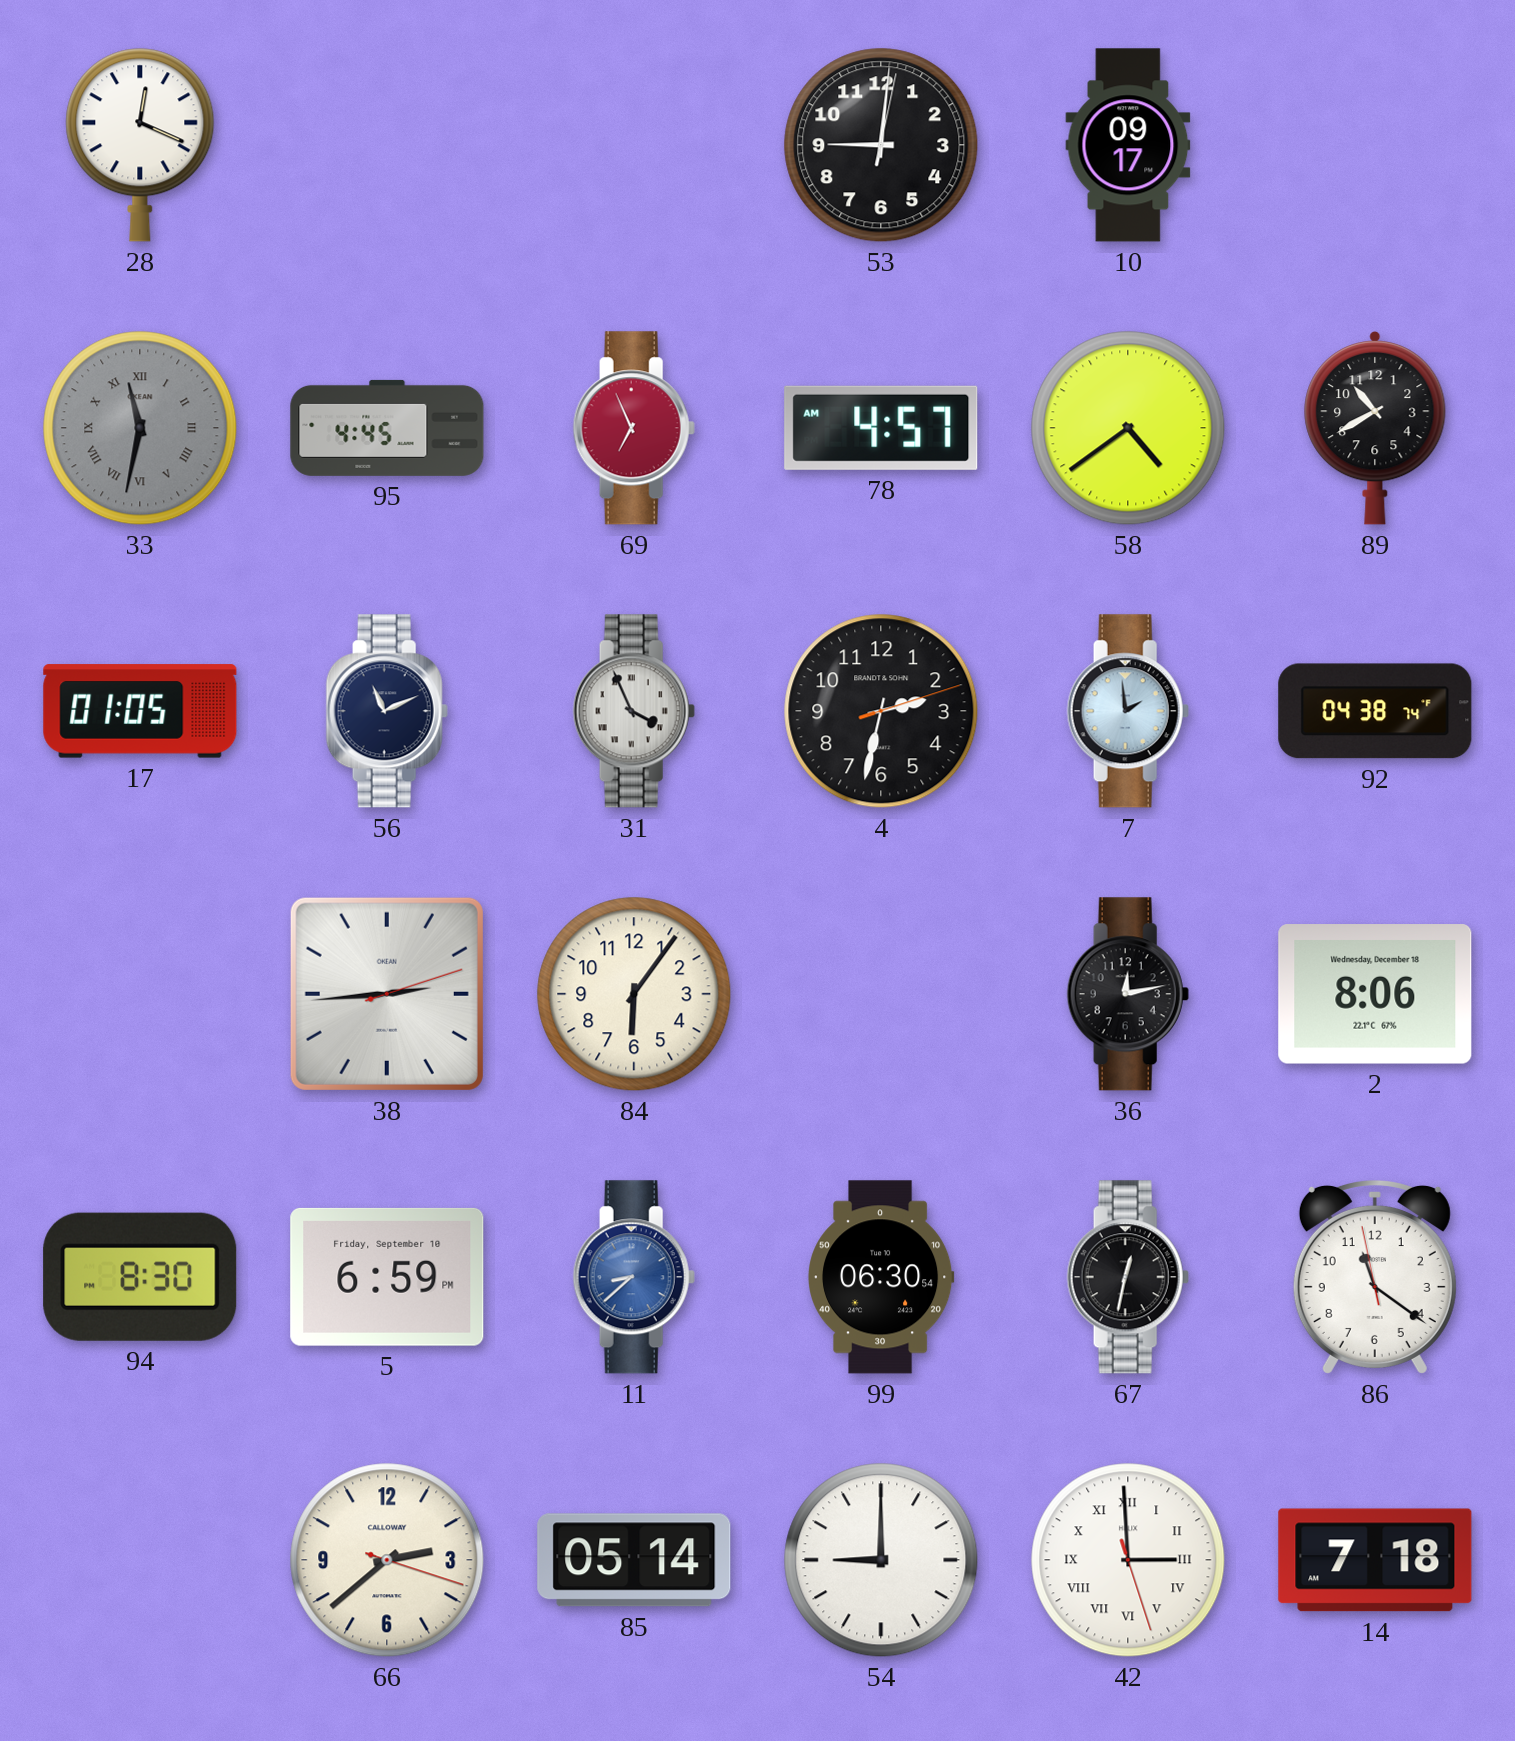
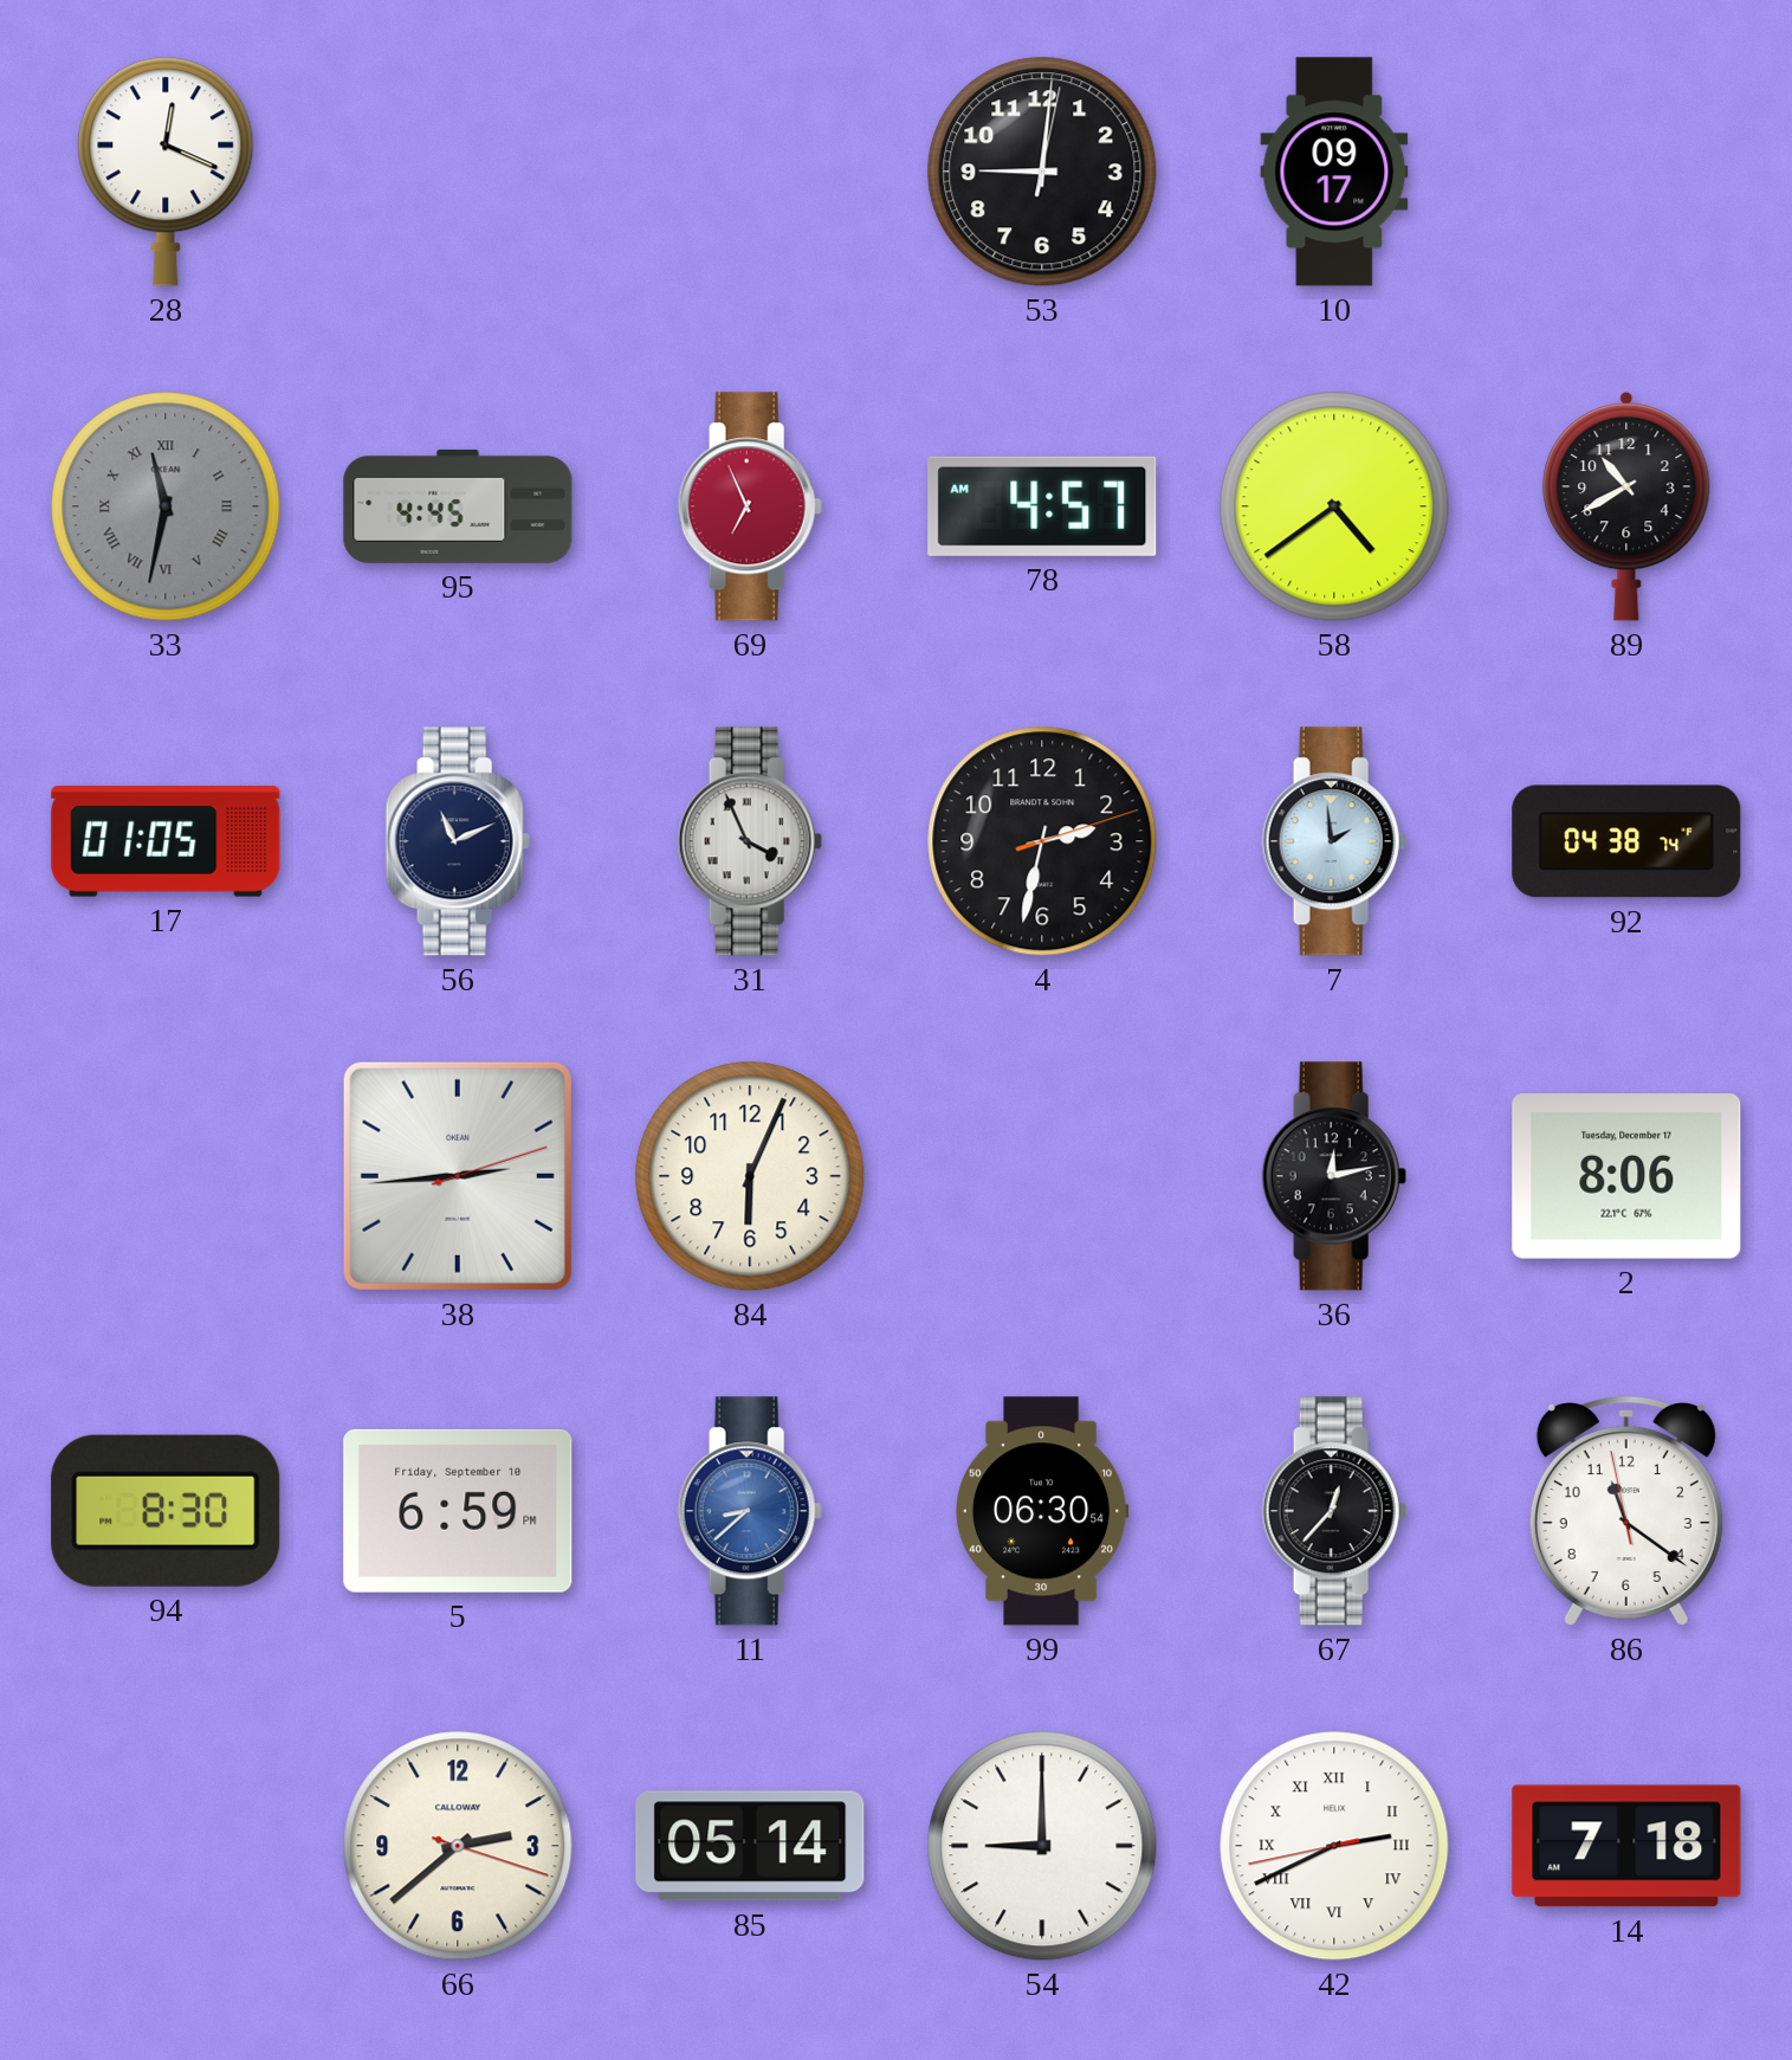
84: 6:06 -> 6:04
2 date: Wednesday, December 18 -> Tuesday, December 17
67: 12:32 -> 12:37
42: 2:59 -> 2:40
